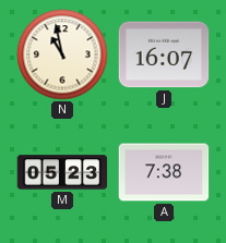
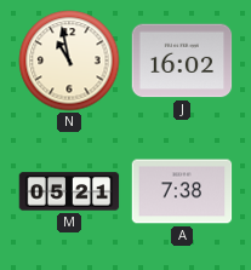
J: 16:07 -> 16:02
M: 05:23 -> 05:21
